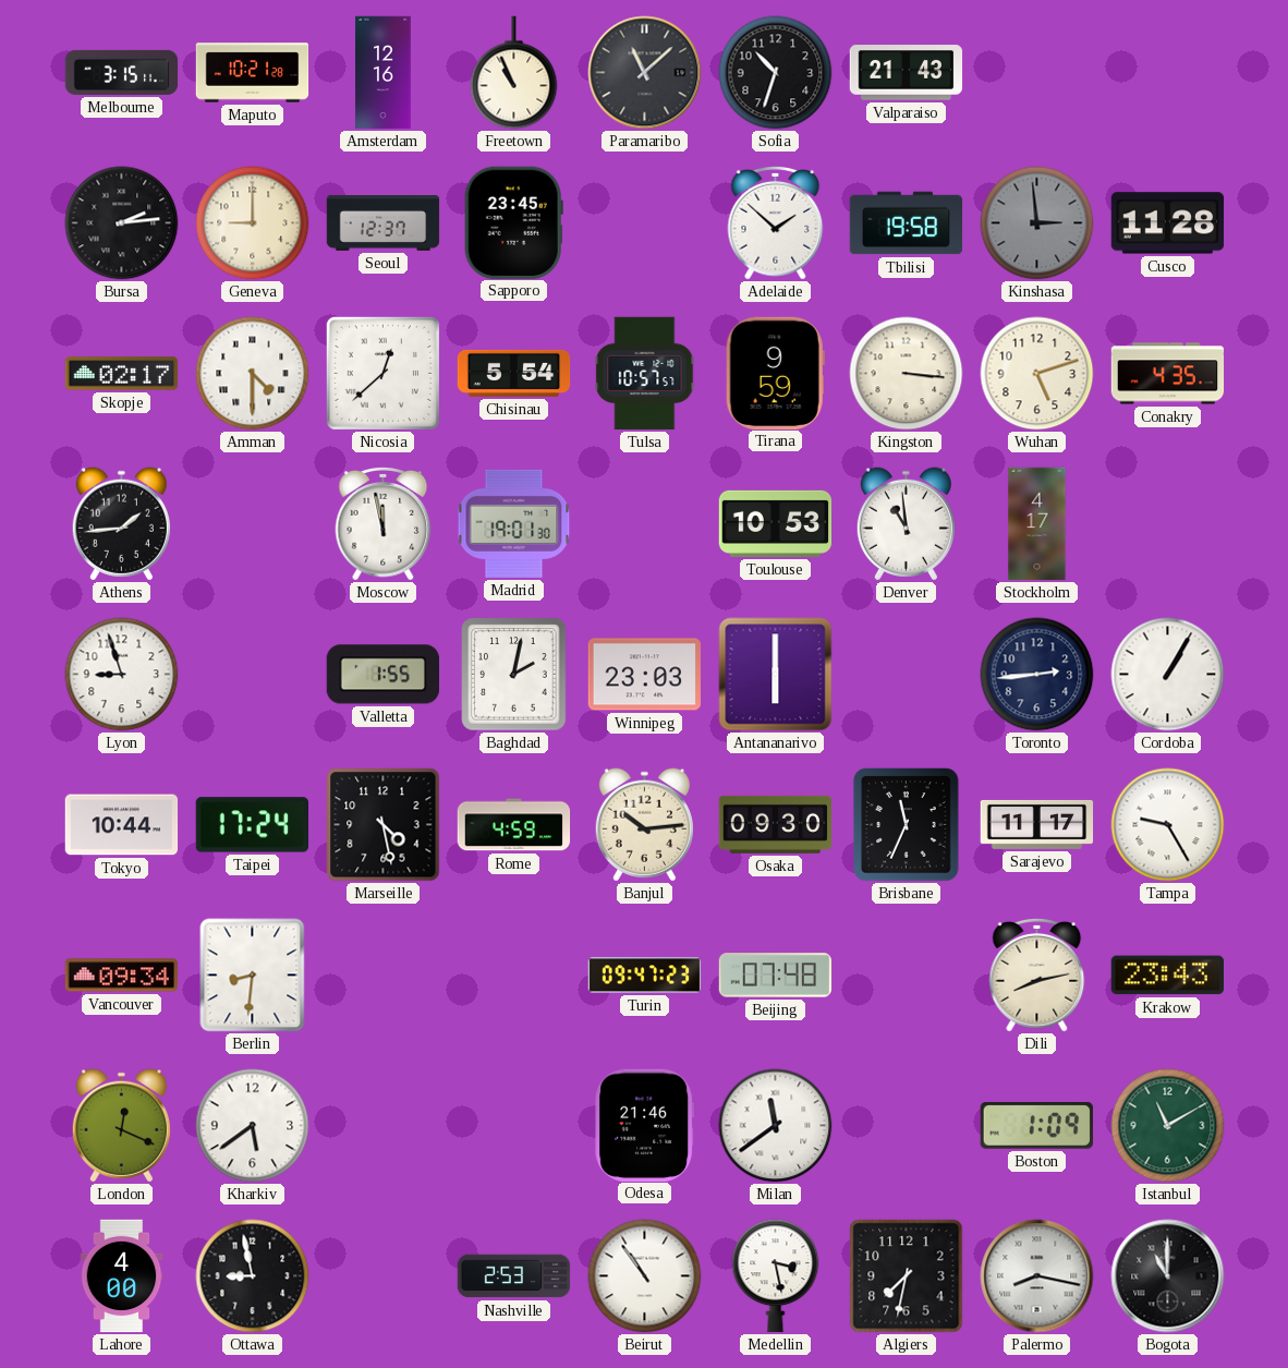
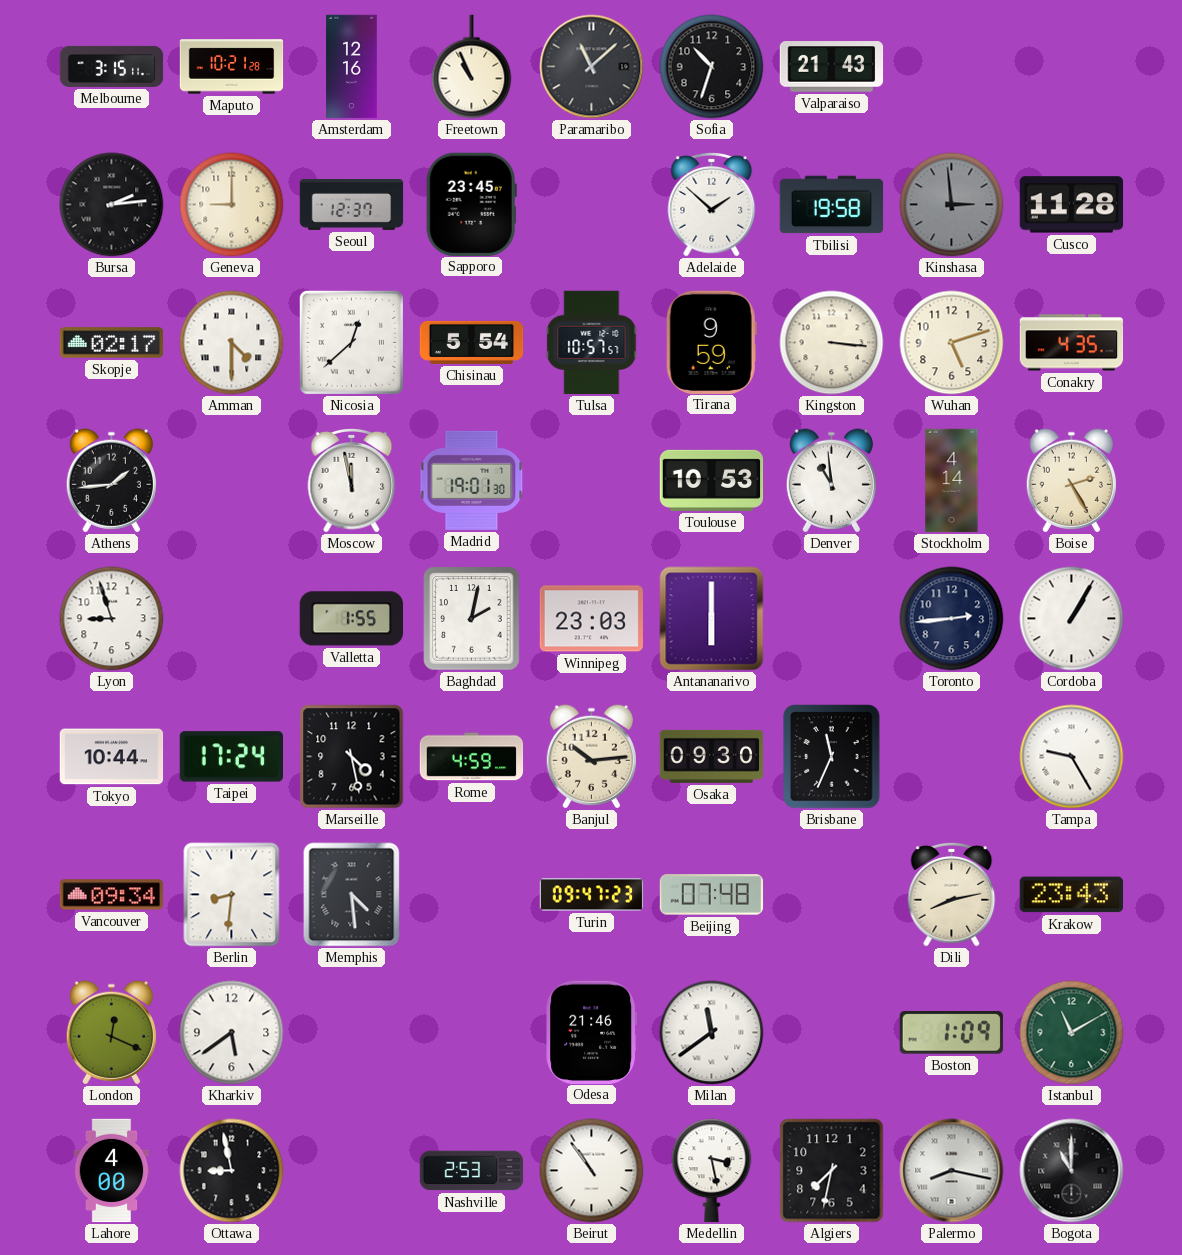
Stockholm: 4:17 -> 4:14
Boise: none -> 2:25
Sarajevo: 11:17 -> none
Memphis: none -> 4:29
